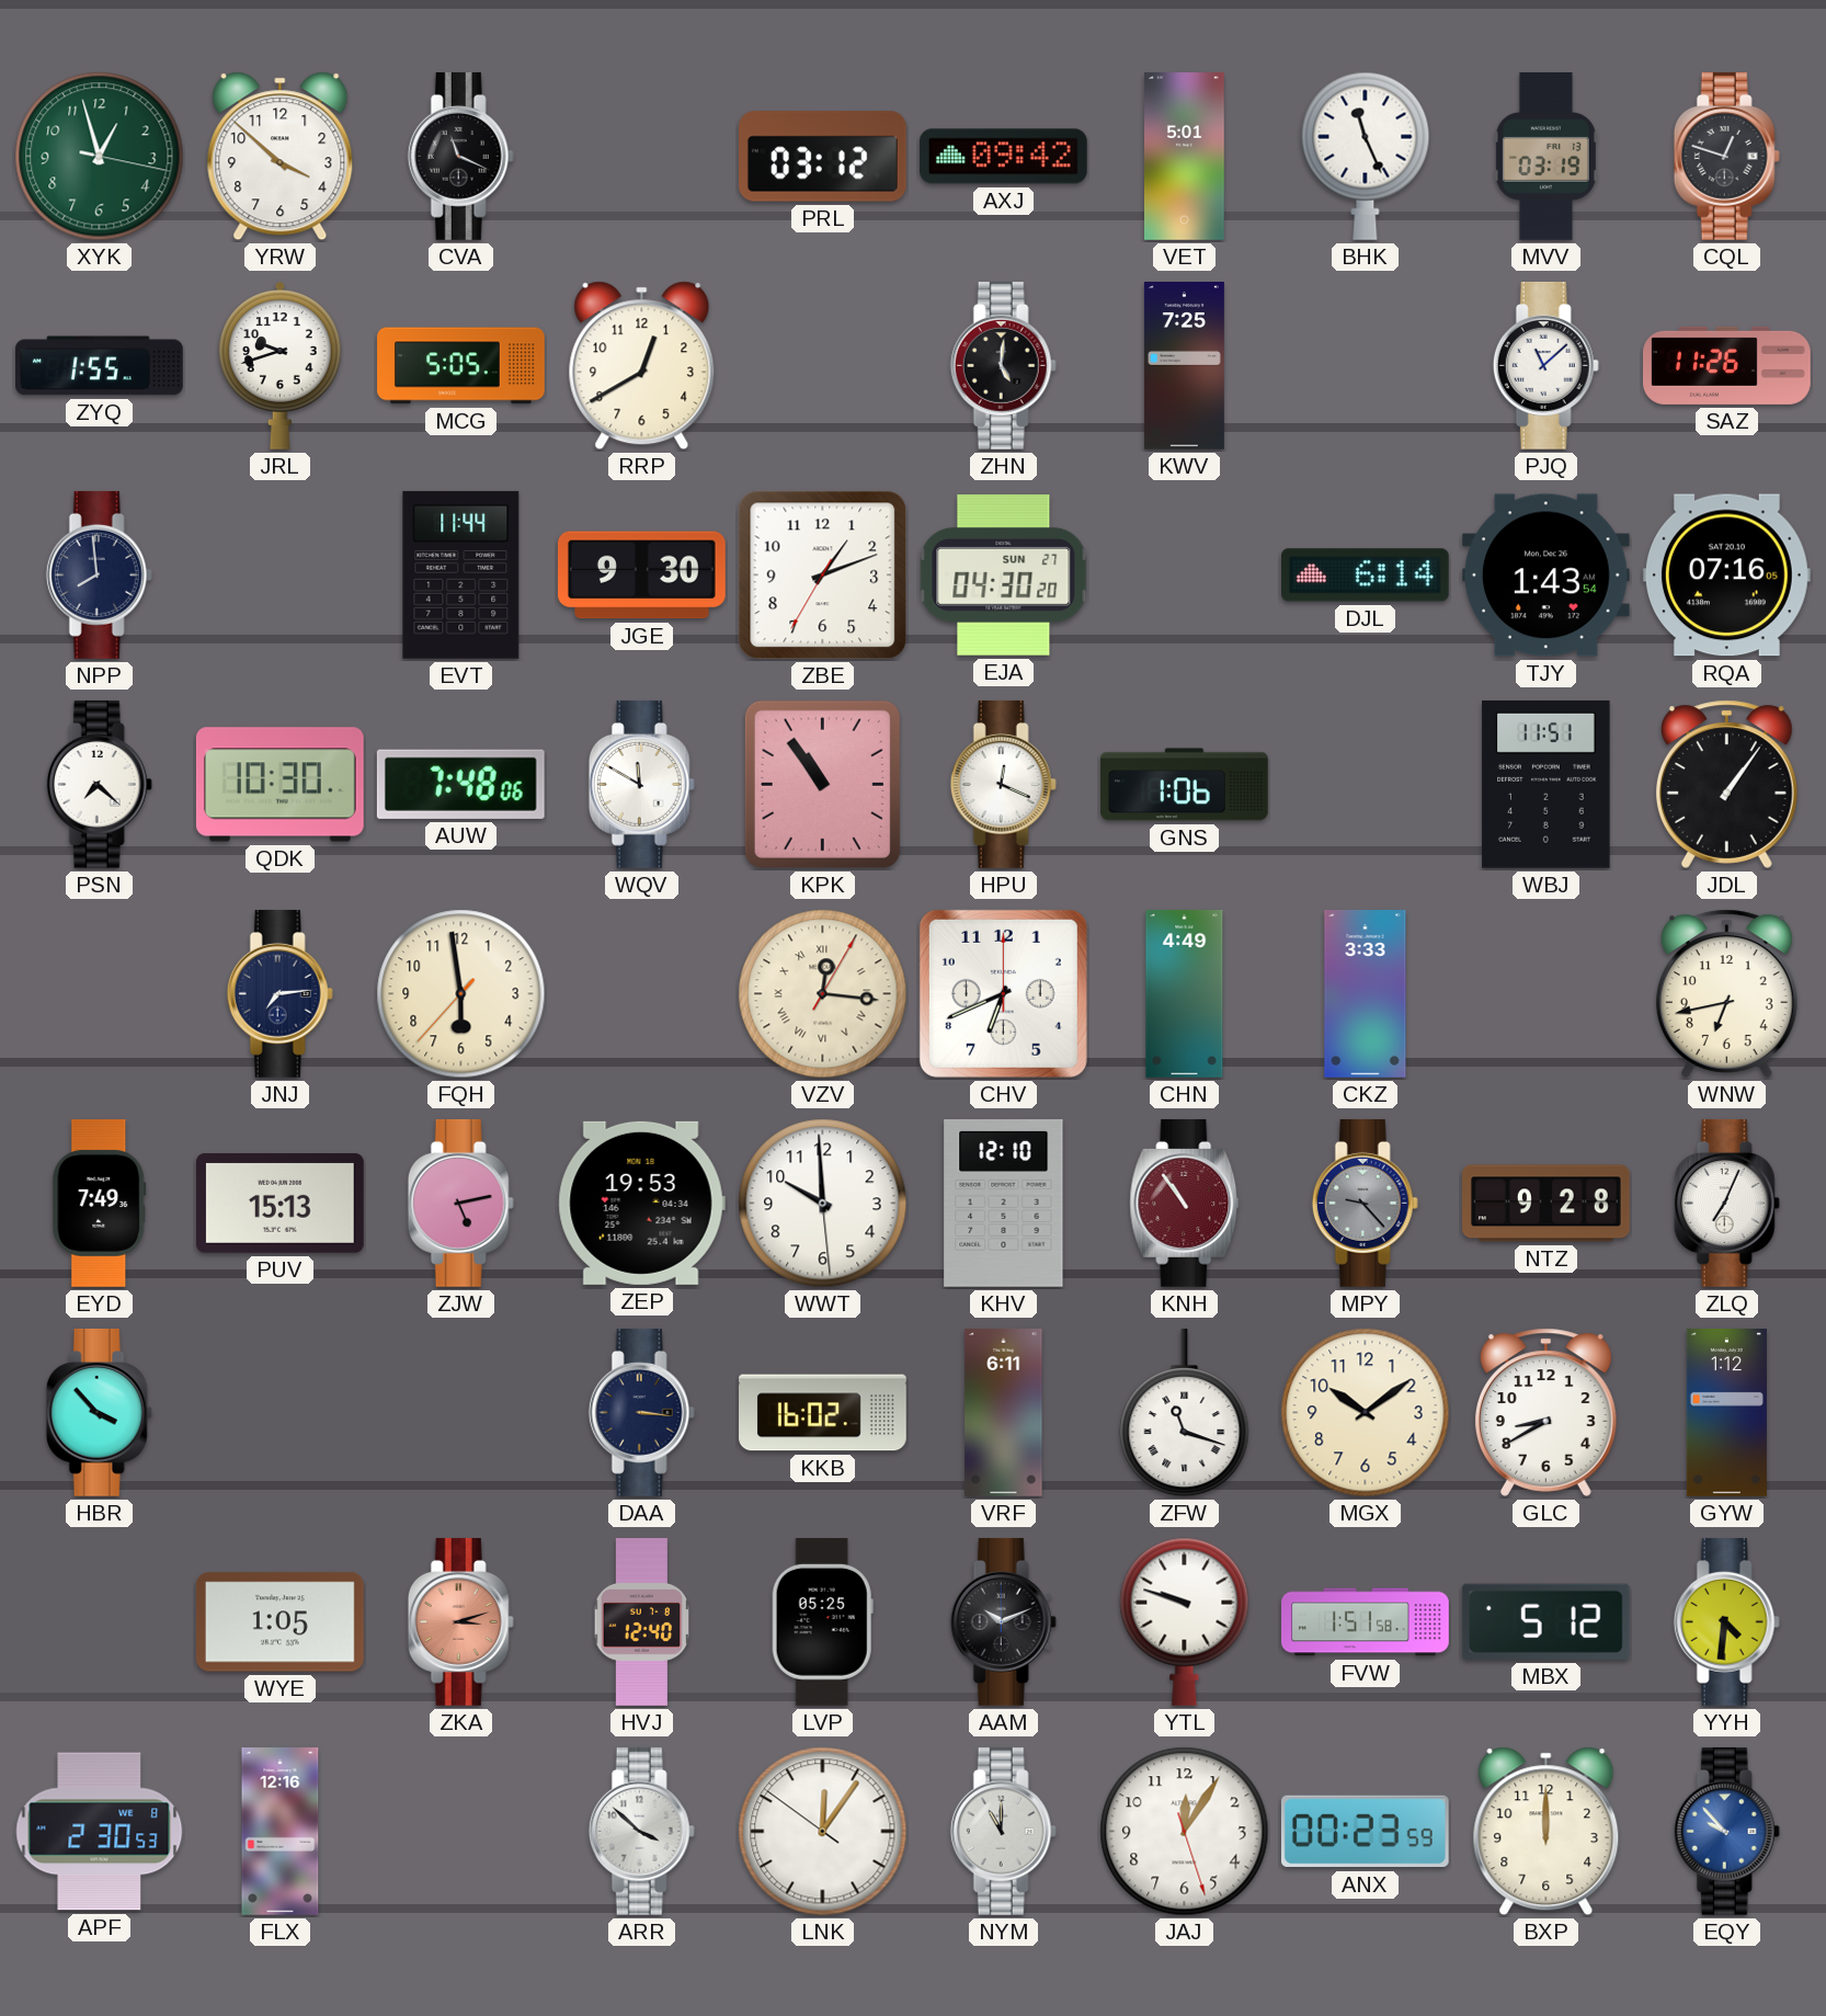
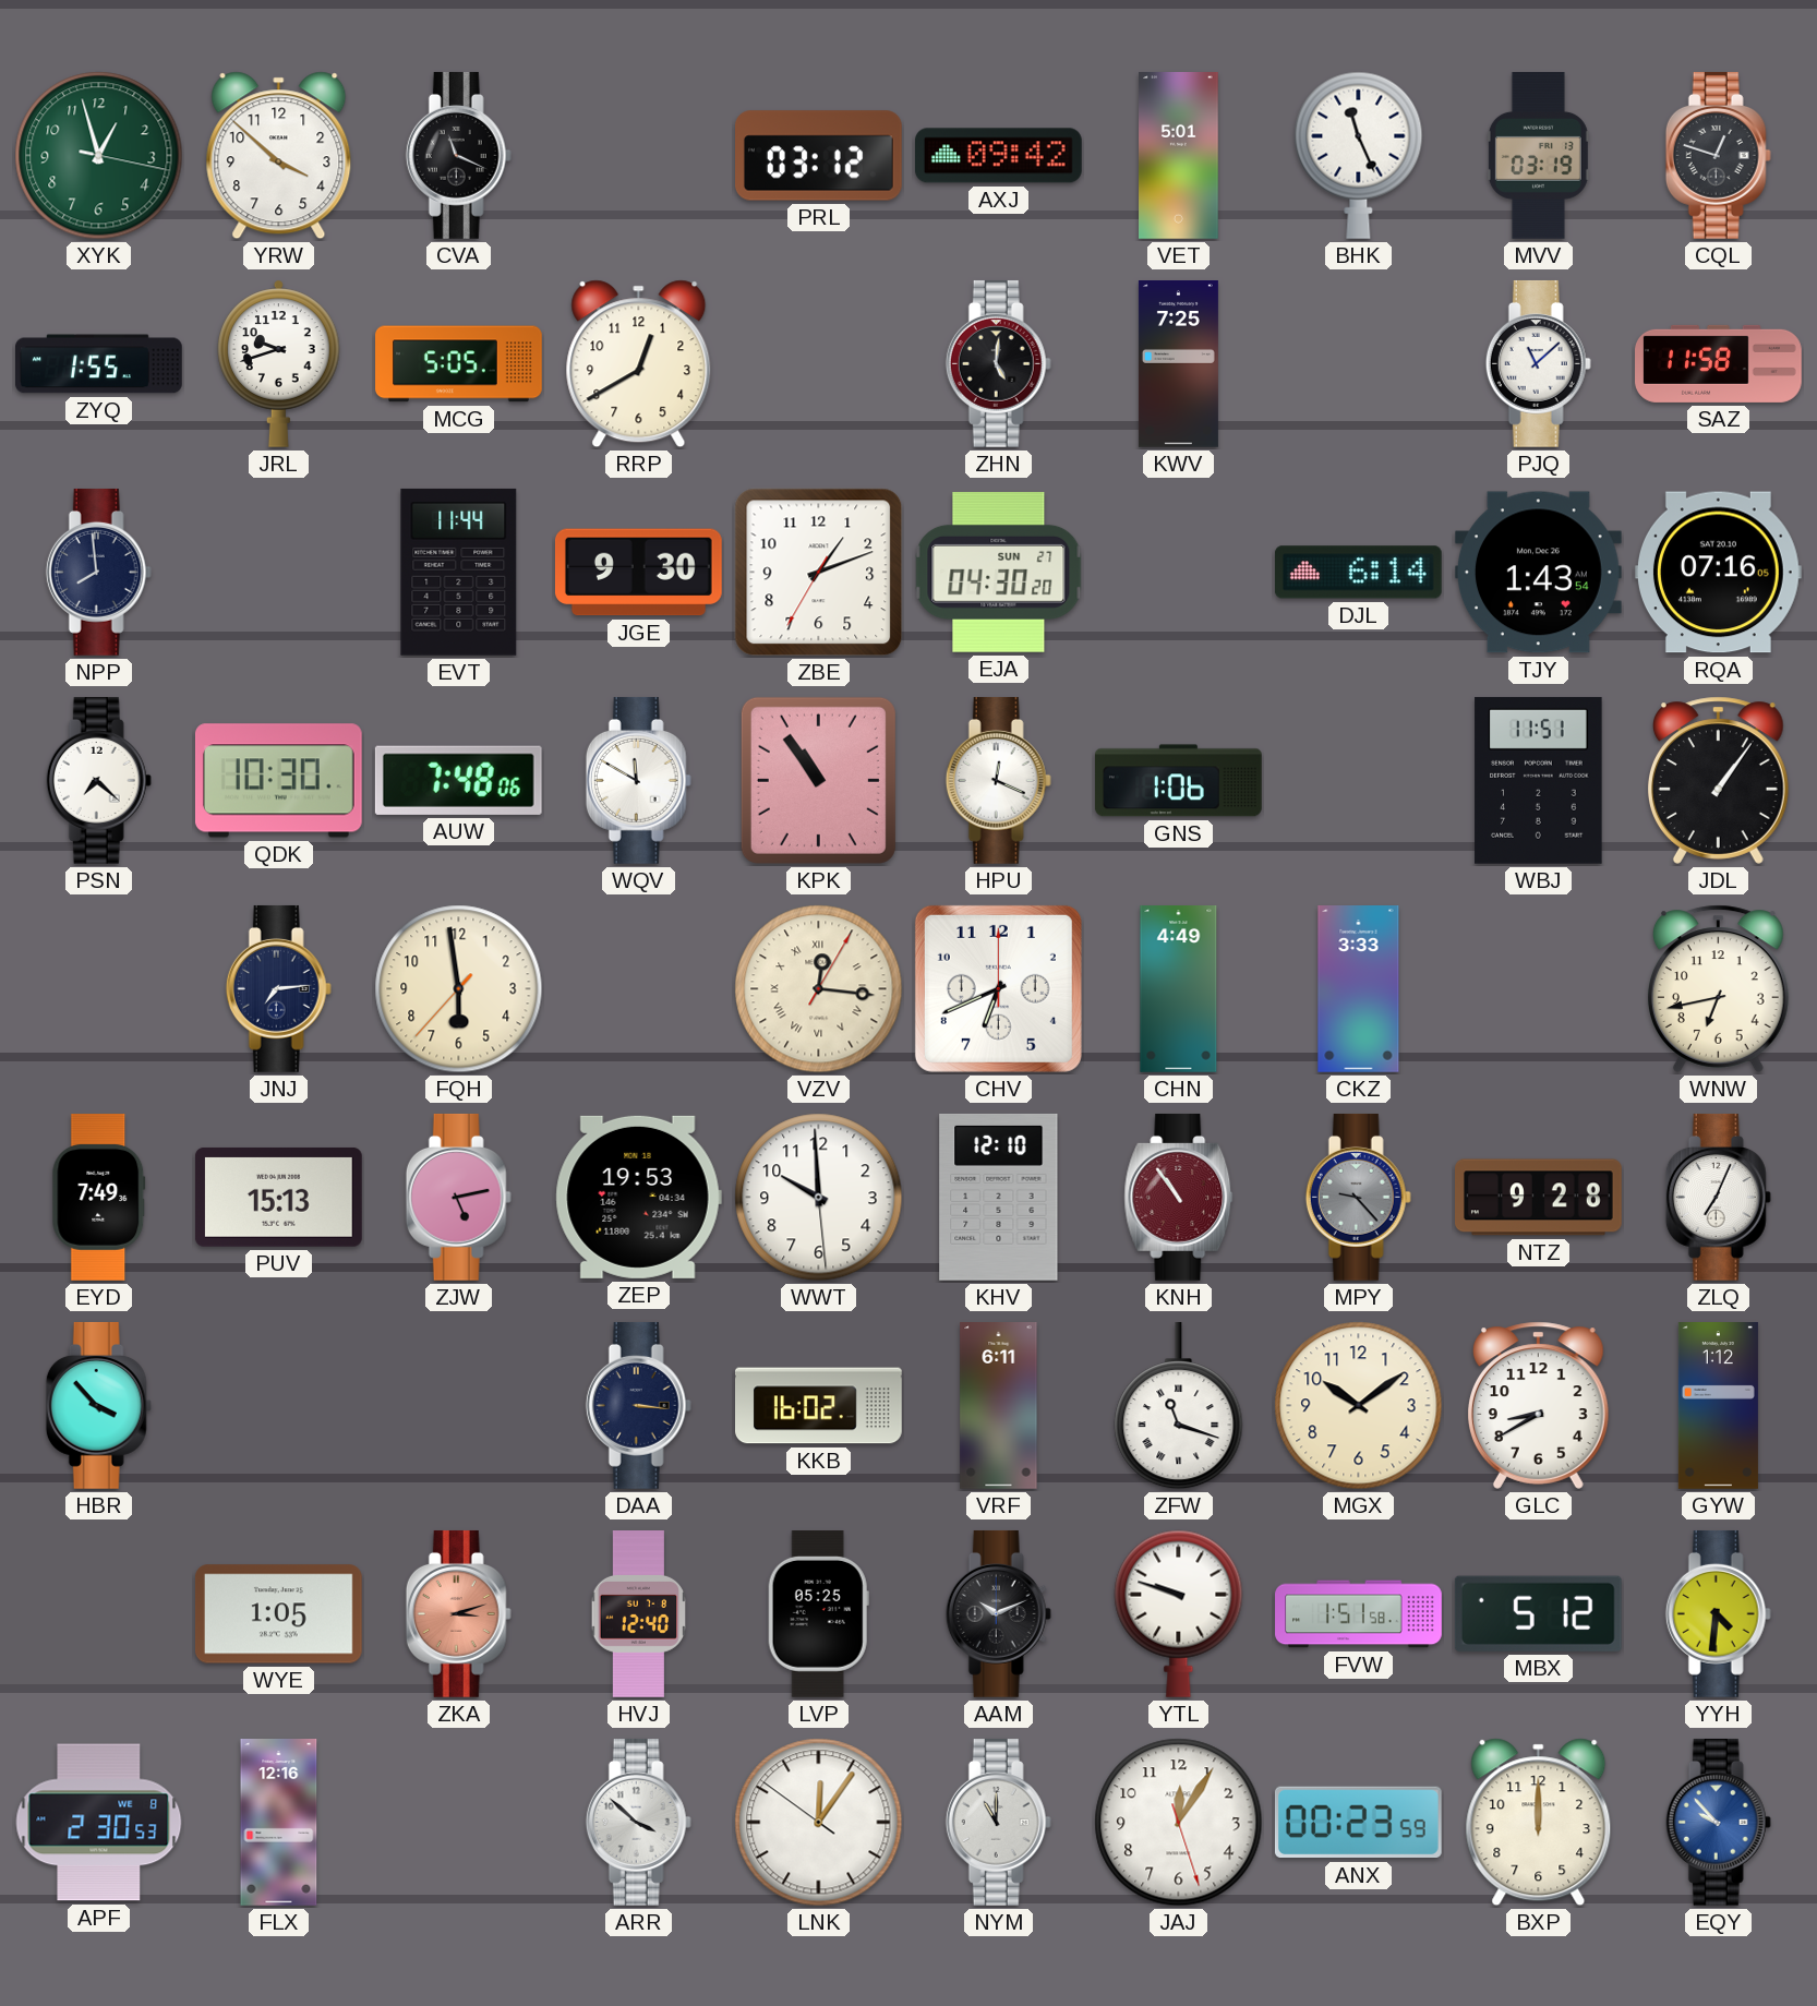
SAZ: 11:26 -> 11:58
